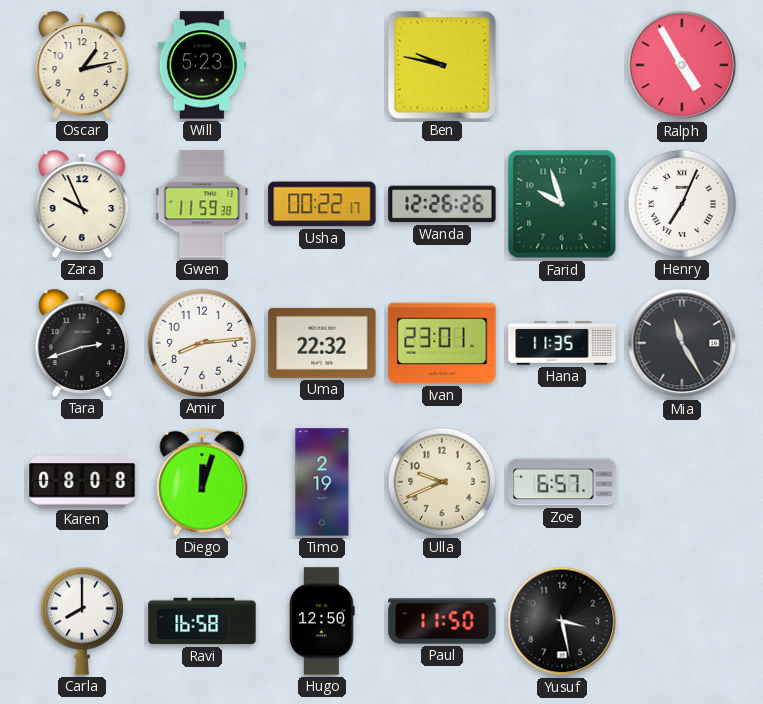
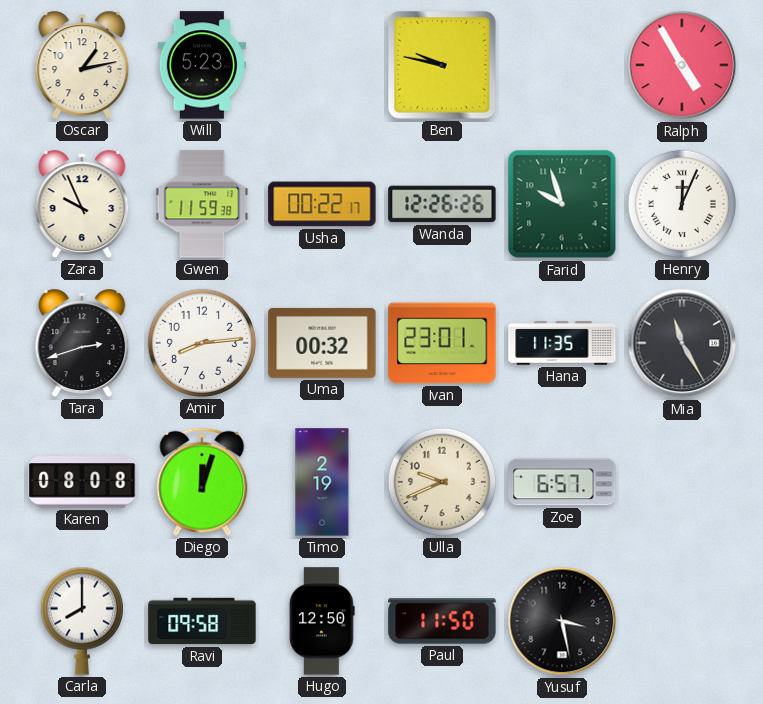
Henry: 7:04 -> 12:04
Uma: 22:32 -> 00:32
Ravi: 16:58 -> 09:58
